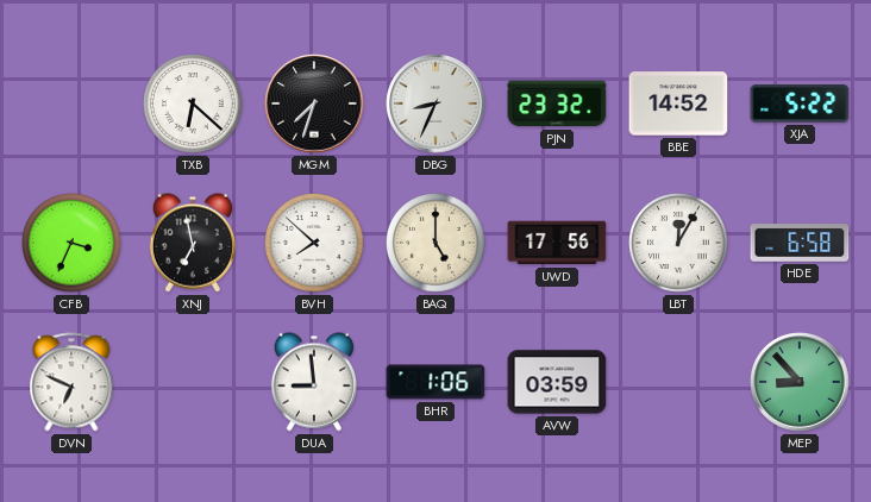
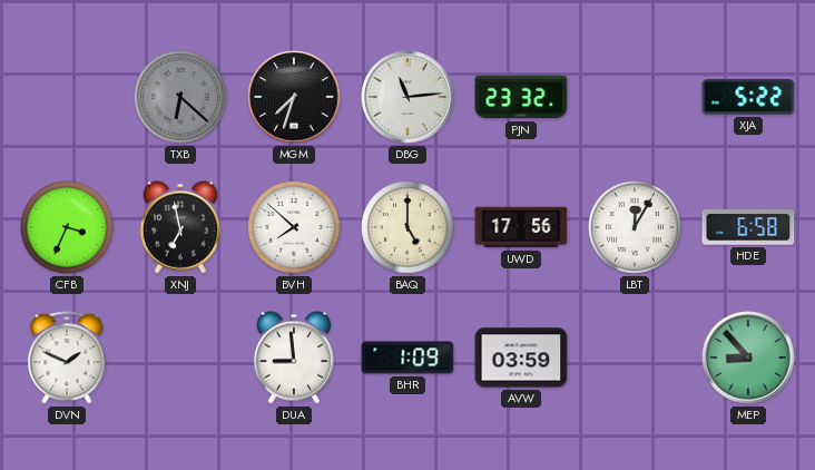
TXB dial: white -> grey
DBG: 8:34 -> 11:14
BBE: 14:52 -> none
DVN: 6:49 -> 1:49
BHR: 1:06 -> 1:09
